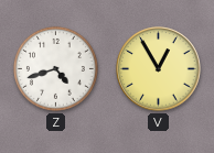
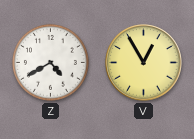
Z: 4:42 -> 4:40
